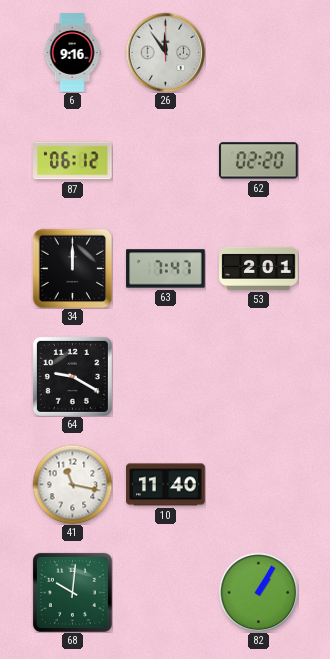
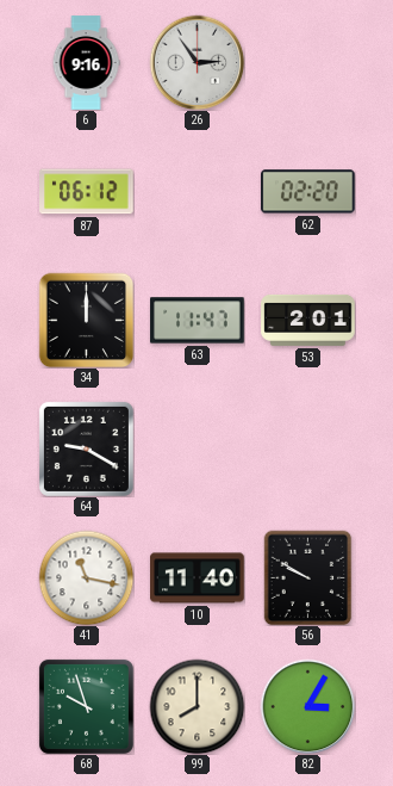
26: 11:54 -> 2:54
63: 7:47 -> 11:47
56: none -> 9:50
68: 10:01 -> 9:57
99: none -> 8:00
82: 1:05 -> 3:05
